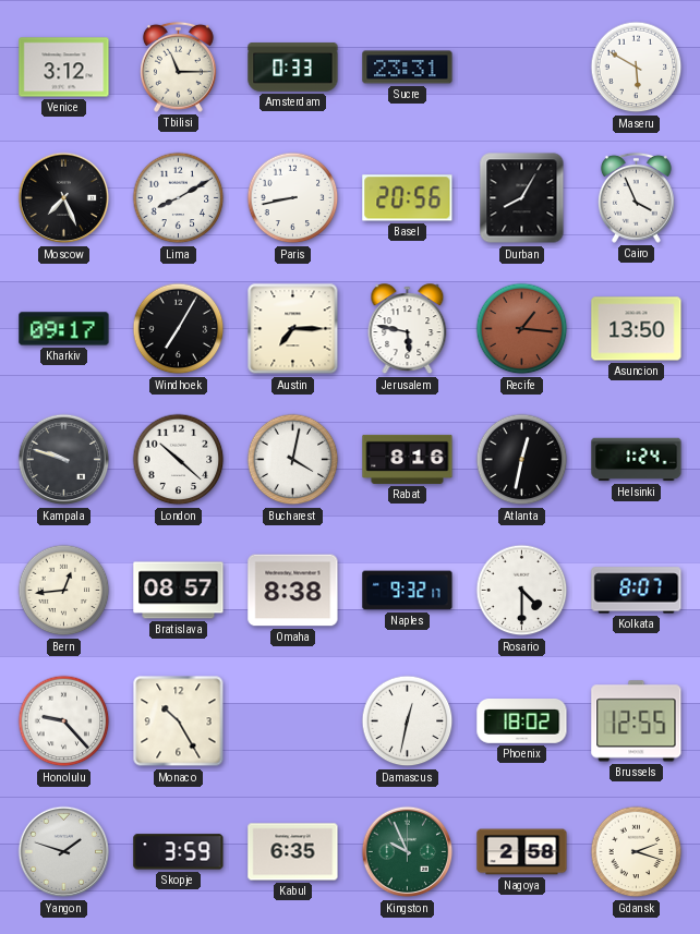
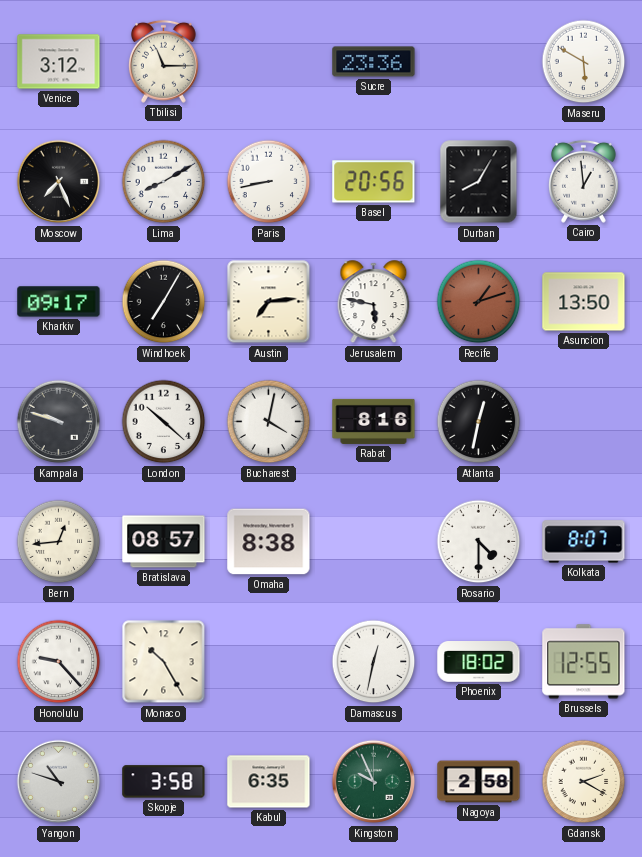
Amsterdam: 0:33 -> none
Sucre: 23:31 -> 23:36
Cairo: 3:56 -> 12:59
Austin: 7:15 -> 7:14
Recife: 1:16 -> 1:12
Helsinki: 1:24 -> none
Naples: 9:32 -> none
Yangon: 1:48 -> 10:48
Skopje: 3:59 -> 3:58
Gdansk: 2:18 -> 2:20
